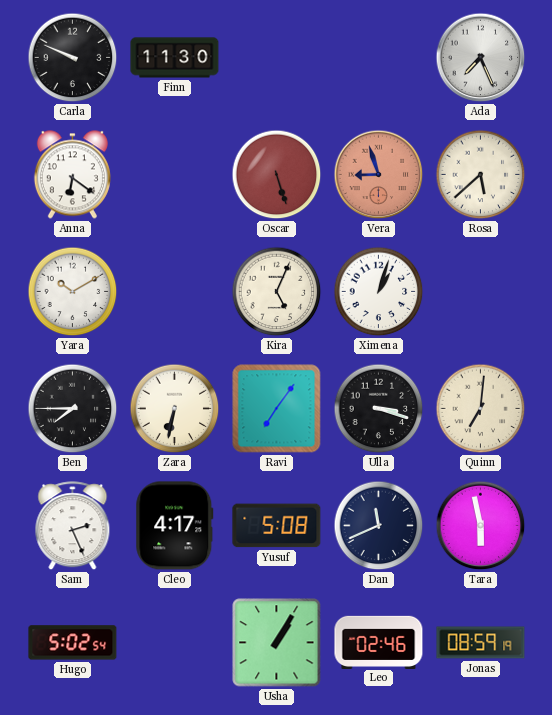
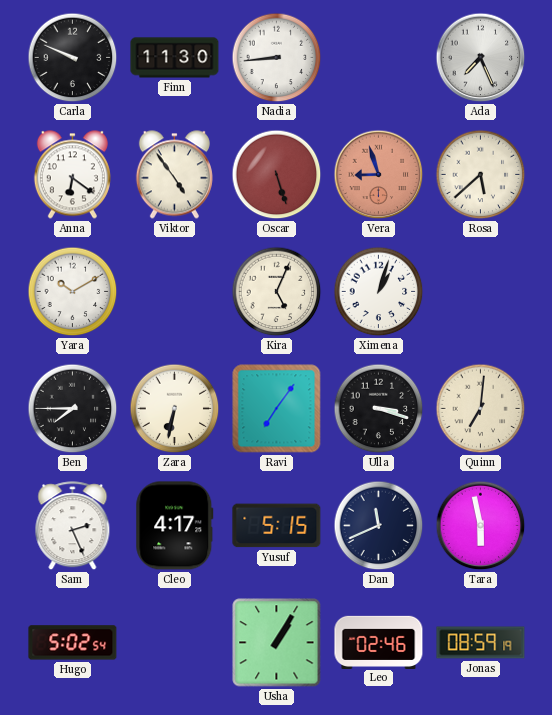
Nadia: none -> 8:44
Viktor: none -> 4:54
Yusuf: 5:08 -> 5:15
